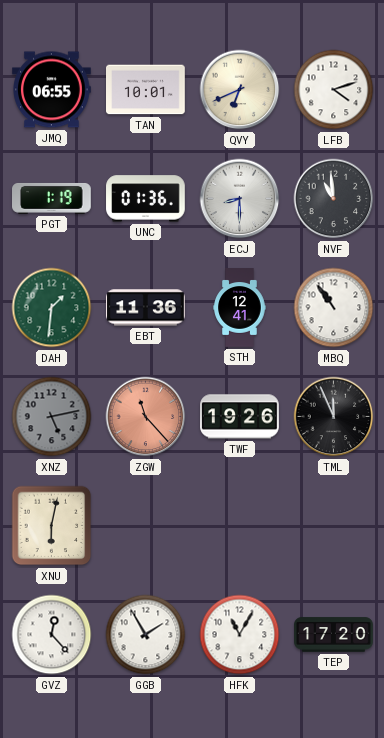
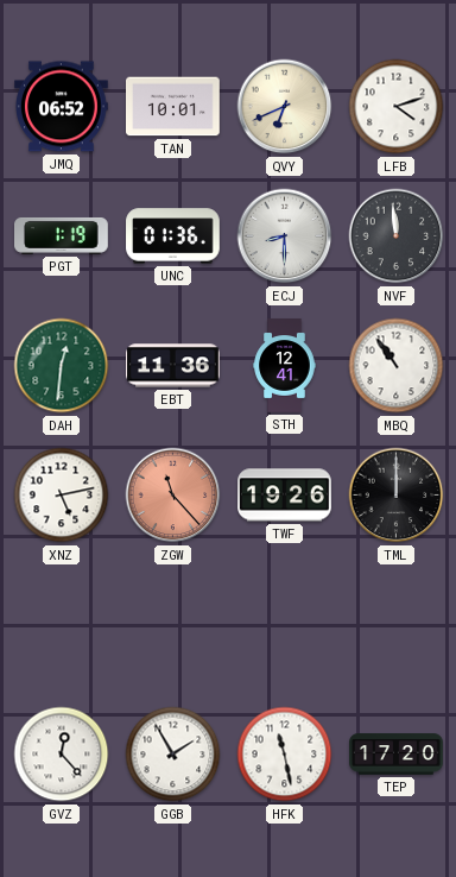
JMQ: 06:55 -> 06:52
NVF: 10:59 -> 11:59
DAH: 1:31 -> 12:31
XNZ dial: grey -> white
TML: 11:56 -> 12:00
XNU: 6:02 -> none
HFK: 11:05 -> 11:28
